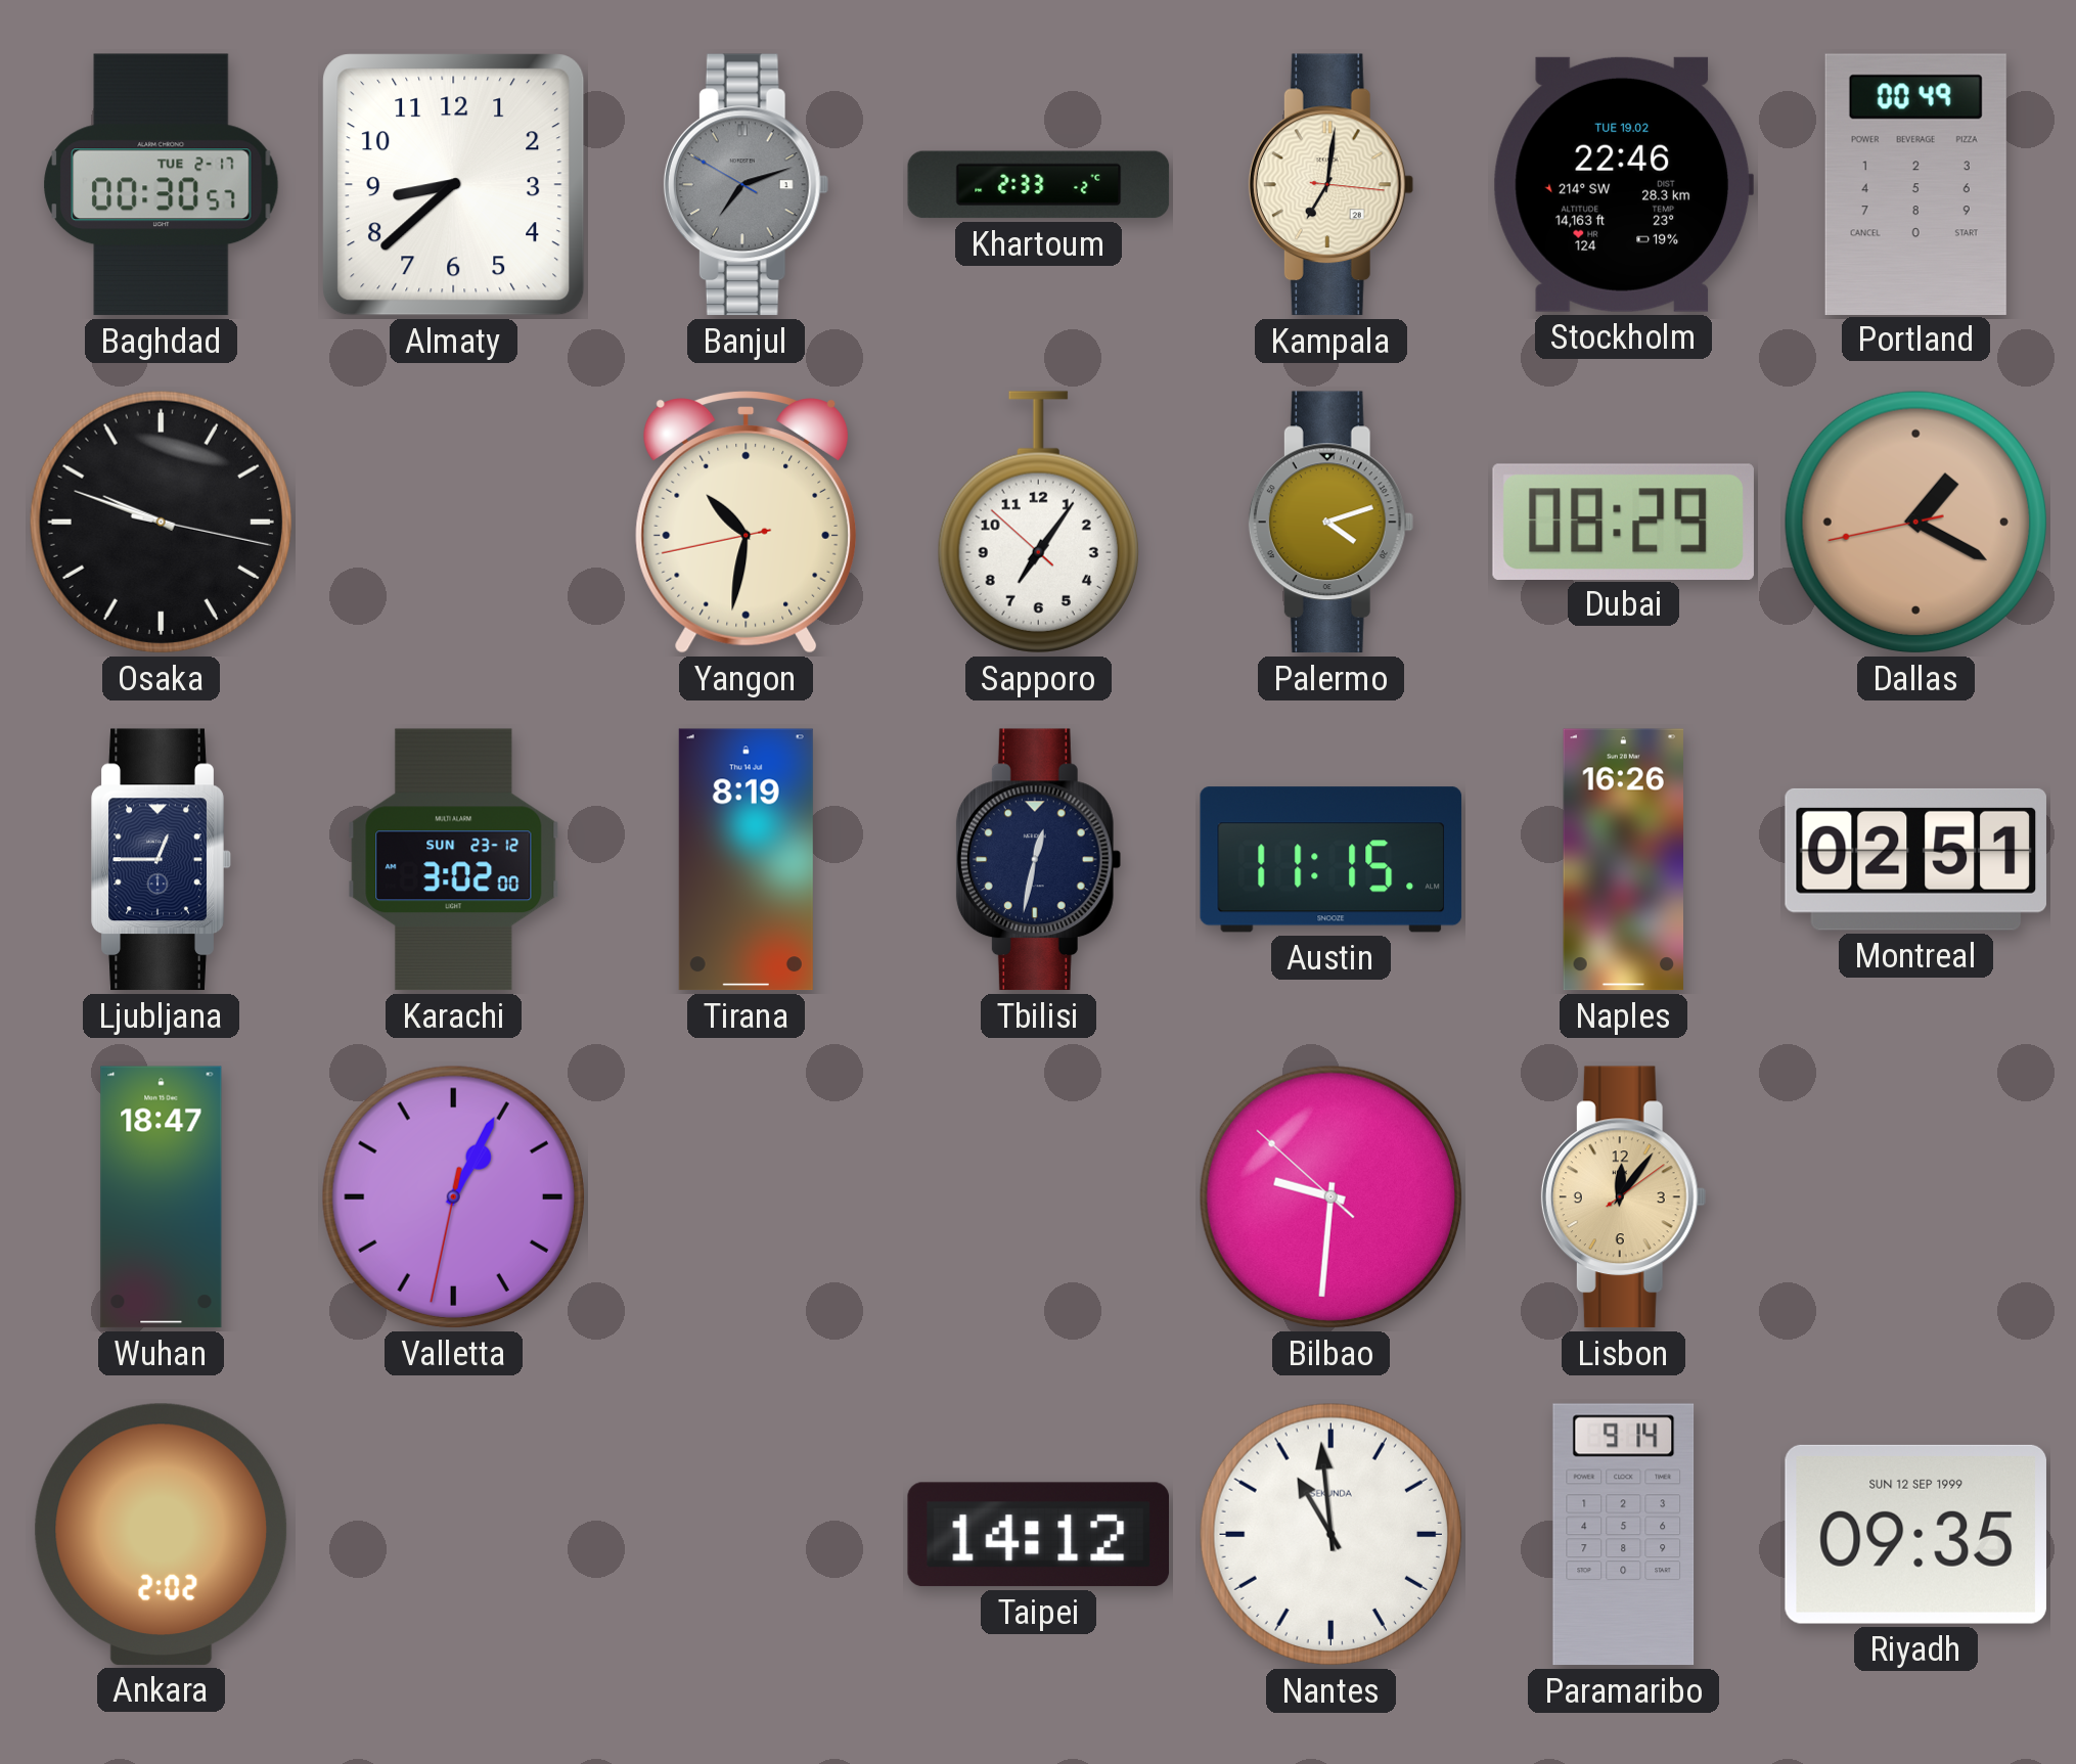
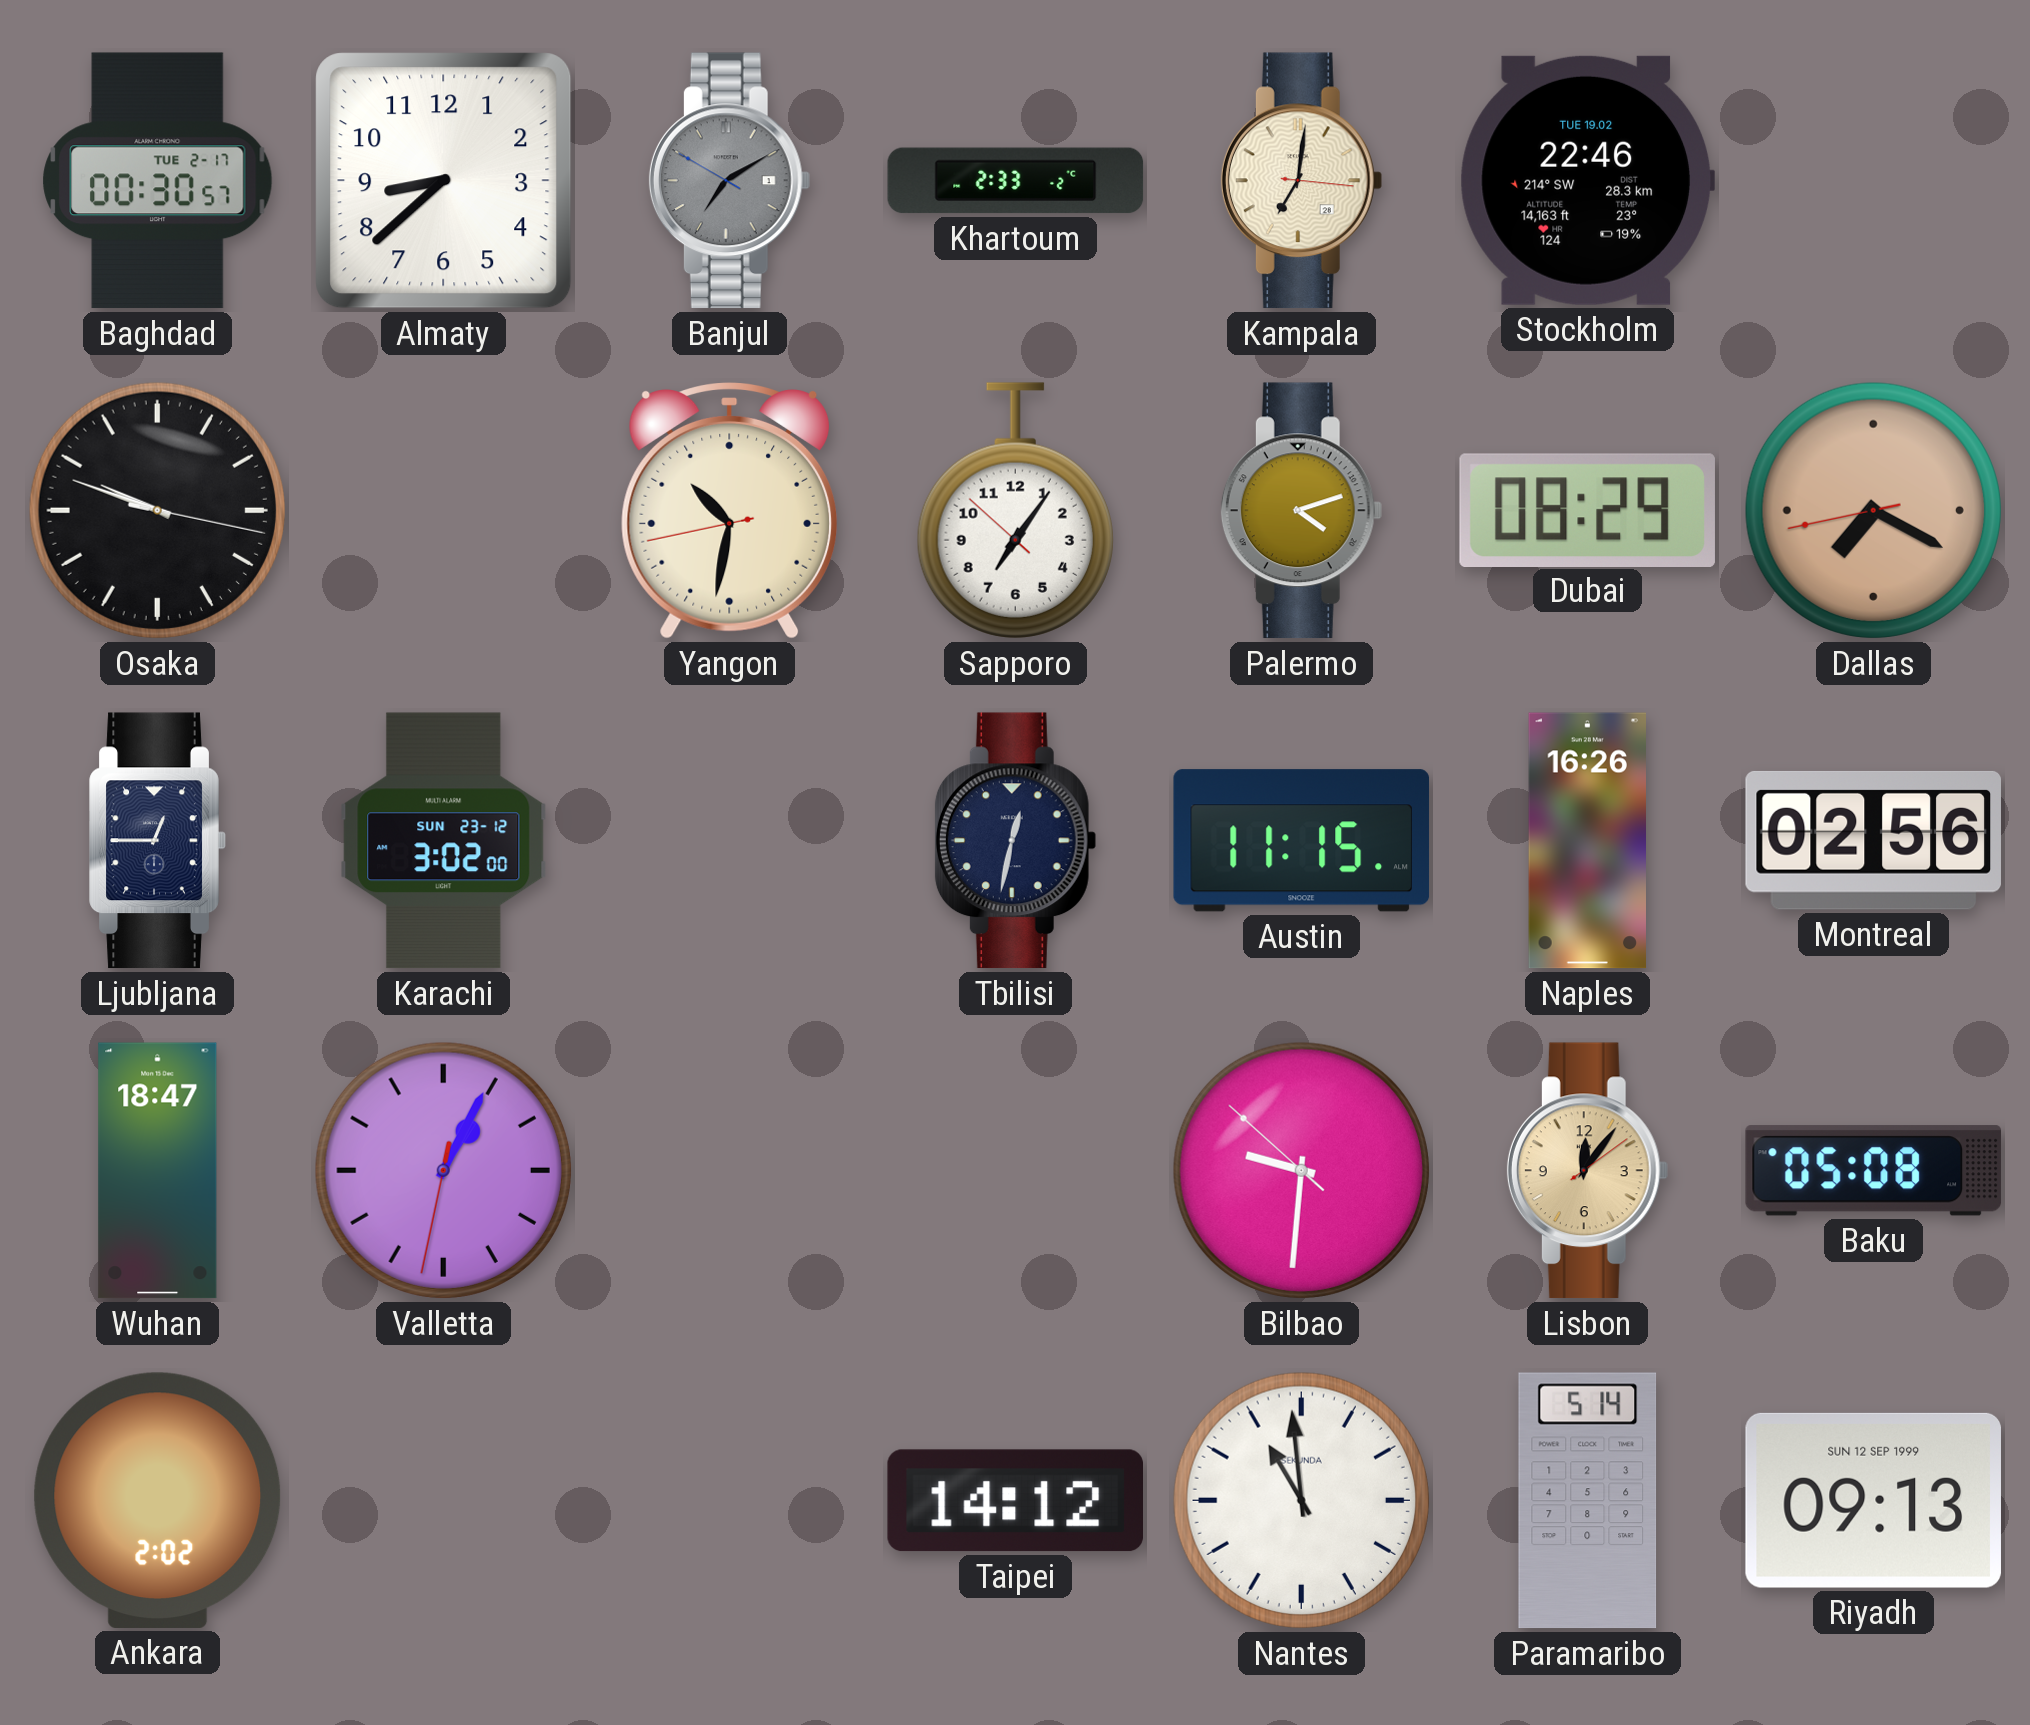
Banjul: 7:11 -> 7:09
Portland: 00:49 -> none
Dallas: 1:19 -> 7:19
Tirana: 8:19 -> none
Montreal: 02:51 -> 02:56
Baku: none -> 05:08
Paramaribo: 9:14 -> 5:14
Riyadh: 09:35 -> 09:13
